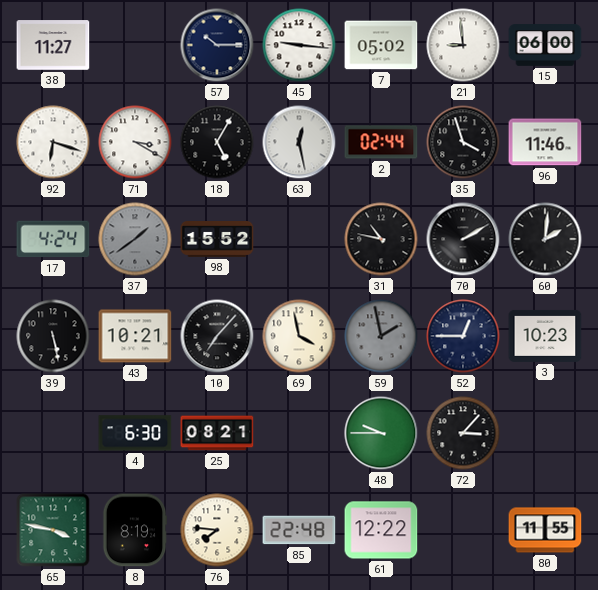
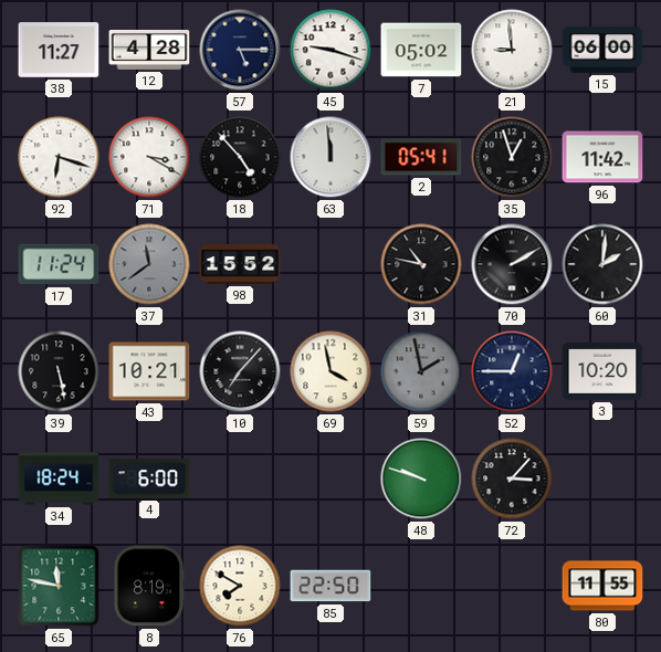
12: none -> 4:28
57: 10:15 -> 5:15
45: 9:16 -> 9:18
18: 5:05 -> 4:53
63: 12:28 -> 11:59
2: 02:44 -> 05:41
35: 3:57 -> 12:57
96: 11:46 -> 11:42
17: 4:24 -> 11:24
37: 1:39 -> 11:39
3: 10:23 -> 10:20
34: none -> 18:24
4: 6:30 -> 6:00
25: 08:21 -> none
48: 9:45 -> 9:48
65: 3:47 -> 11:47
76: 7:46 -> 7:50
85: 22:48 -> 22:50
61: 12:22 -> none
